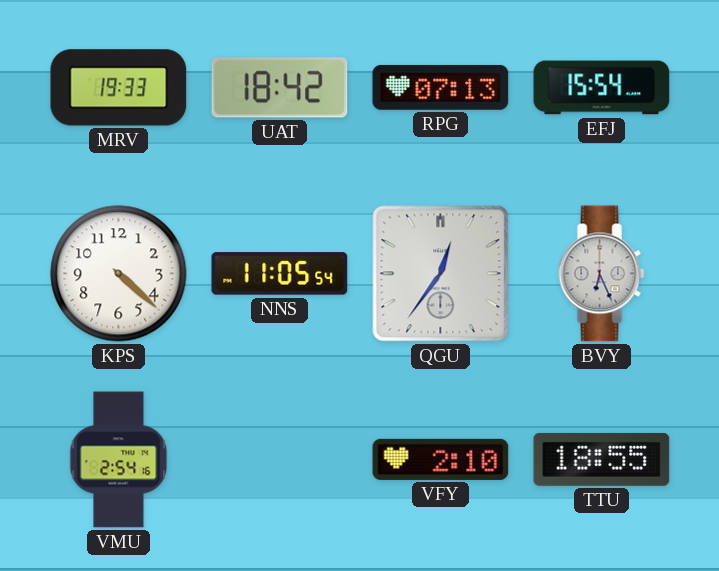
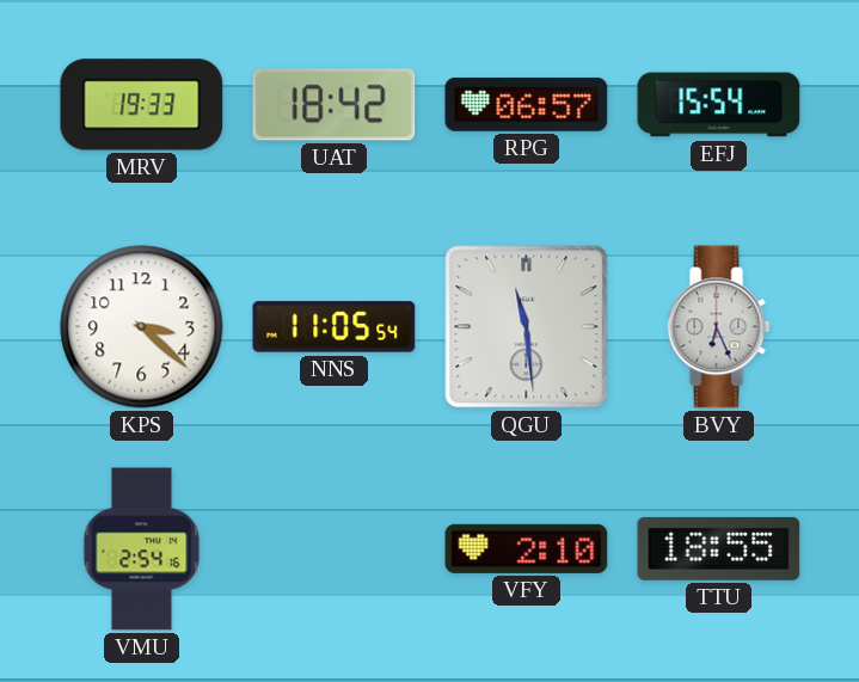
RPG: 07:13 -> 06:57
KPS: 4:22 -> 3:22
QGU: 12:36 -> 11:29
